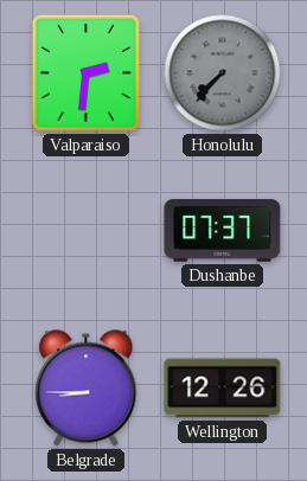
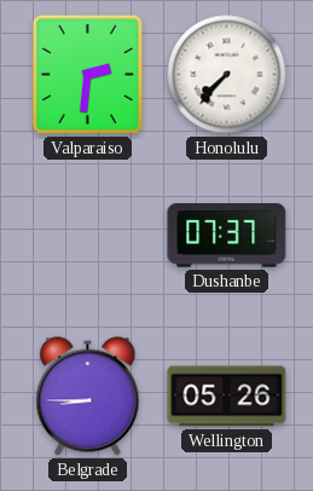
Honolulu dial: grey -> white
Wellington: 12:26 -> 05:26
